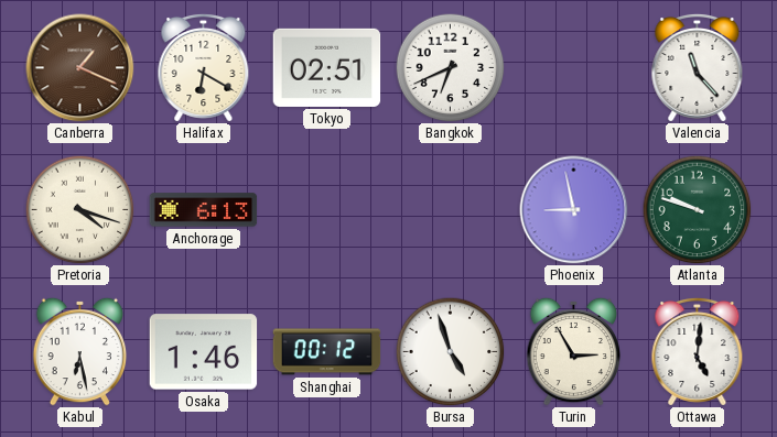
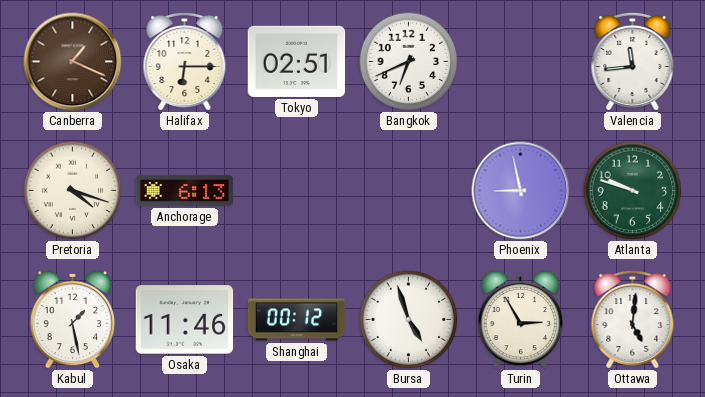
Halifax: 6:20 -> 6:15
Valencia: 11:23 -> 11:44
Kabul: 6:28 -> 1:28
Osaka: 1:46 -> 11:46
